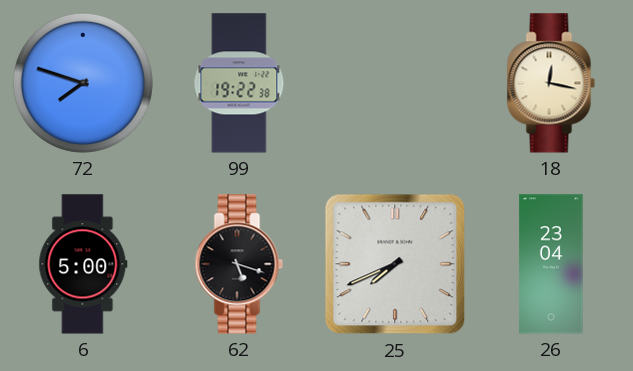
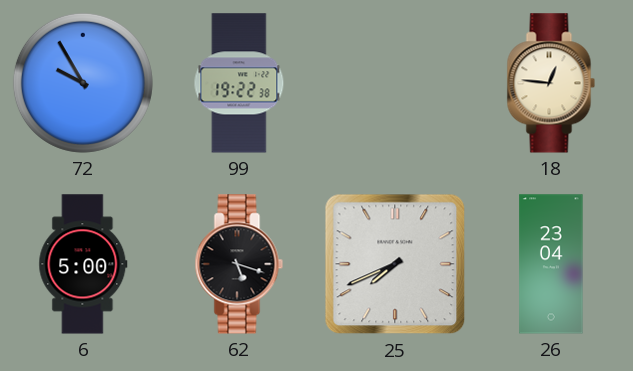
72: 7:48 -> 9:55
18: 12:17 -> 12:46
